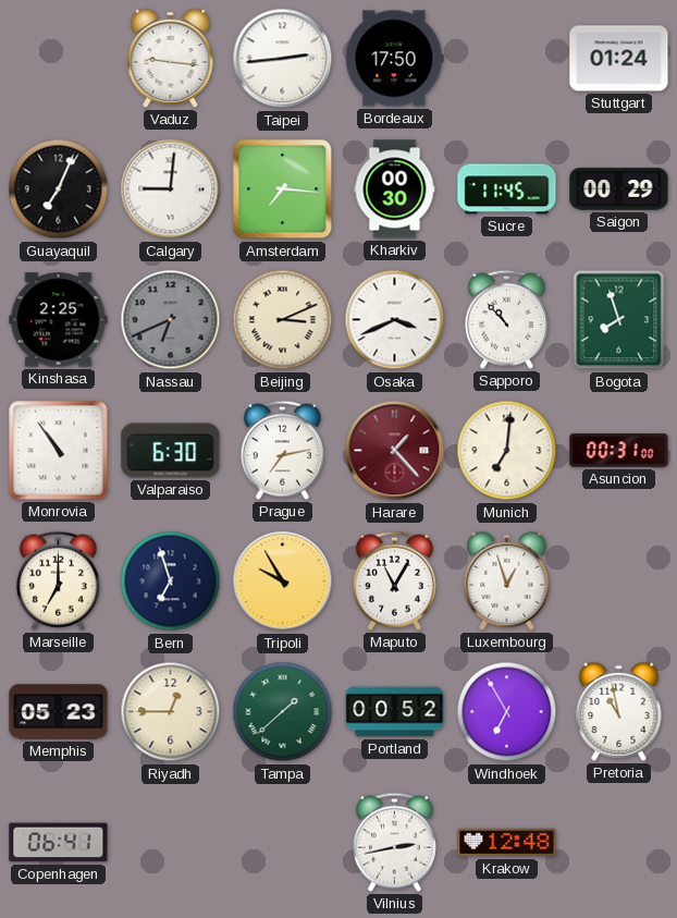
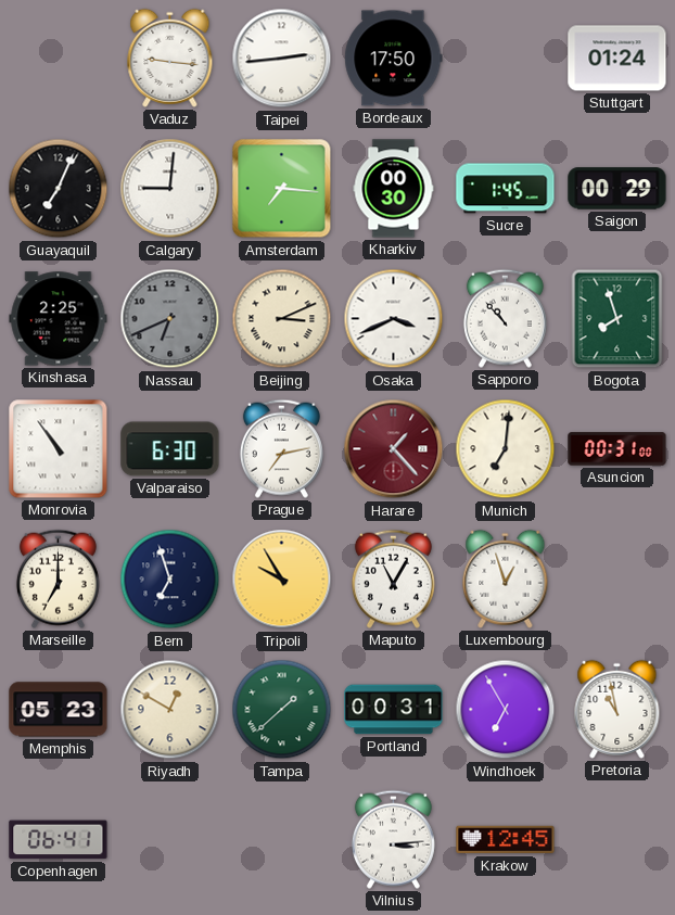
Sucre: 11:45 -> 1:45
Riyadh: 12:45 -> 12:50
Portland: 00:52 -> 00:31
Vilnius: 2:43 -> 3:14
Krakow: 12:48 -> 12:45
